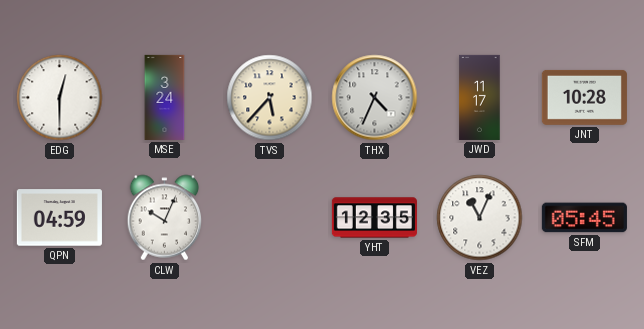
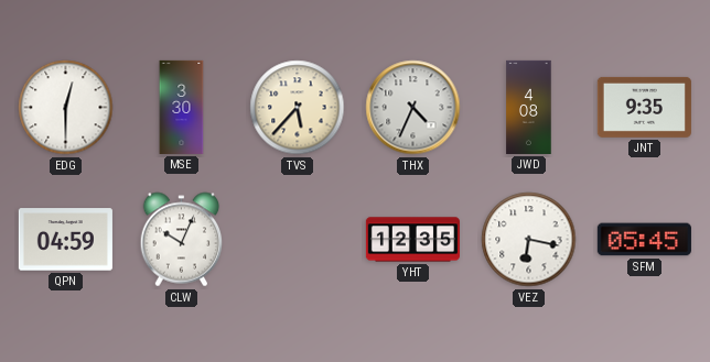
MSE: 3:24 -> 3:30
JWD: 11:17 -> 4:08
JNT: 10:28 -> 9:35
VEZ: 11:04 -> 6:17
